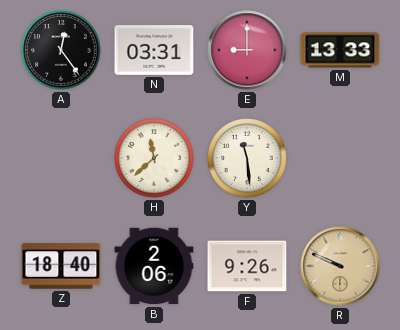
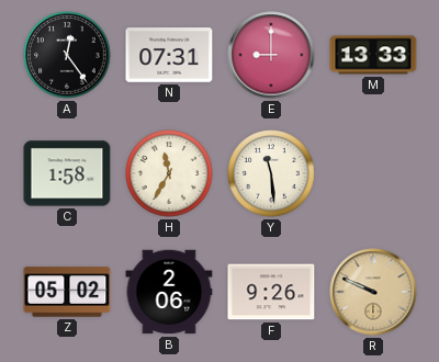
N: 03:31 -> 07:31
C: none -> 1:58
H: 11:38 -> 11:35
Z: 18:40 -> 05:02
